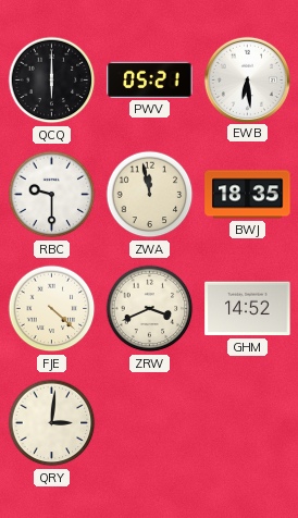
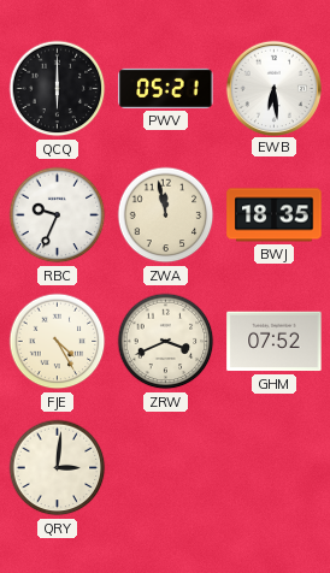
RBC: 9:30 -> 9:34
FJE: 4:22 -> 4:25
GHM: 14:52 -> 07:52
